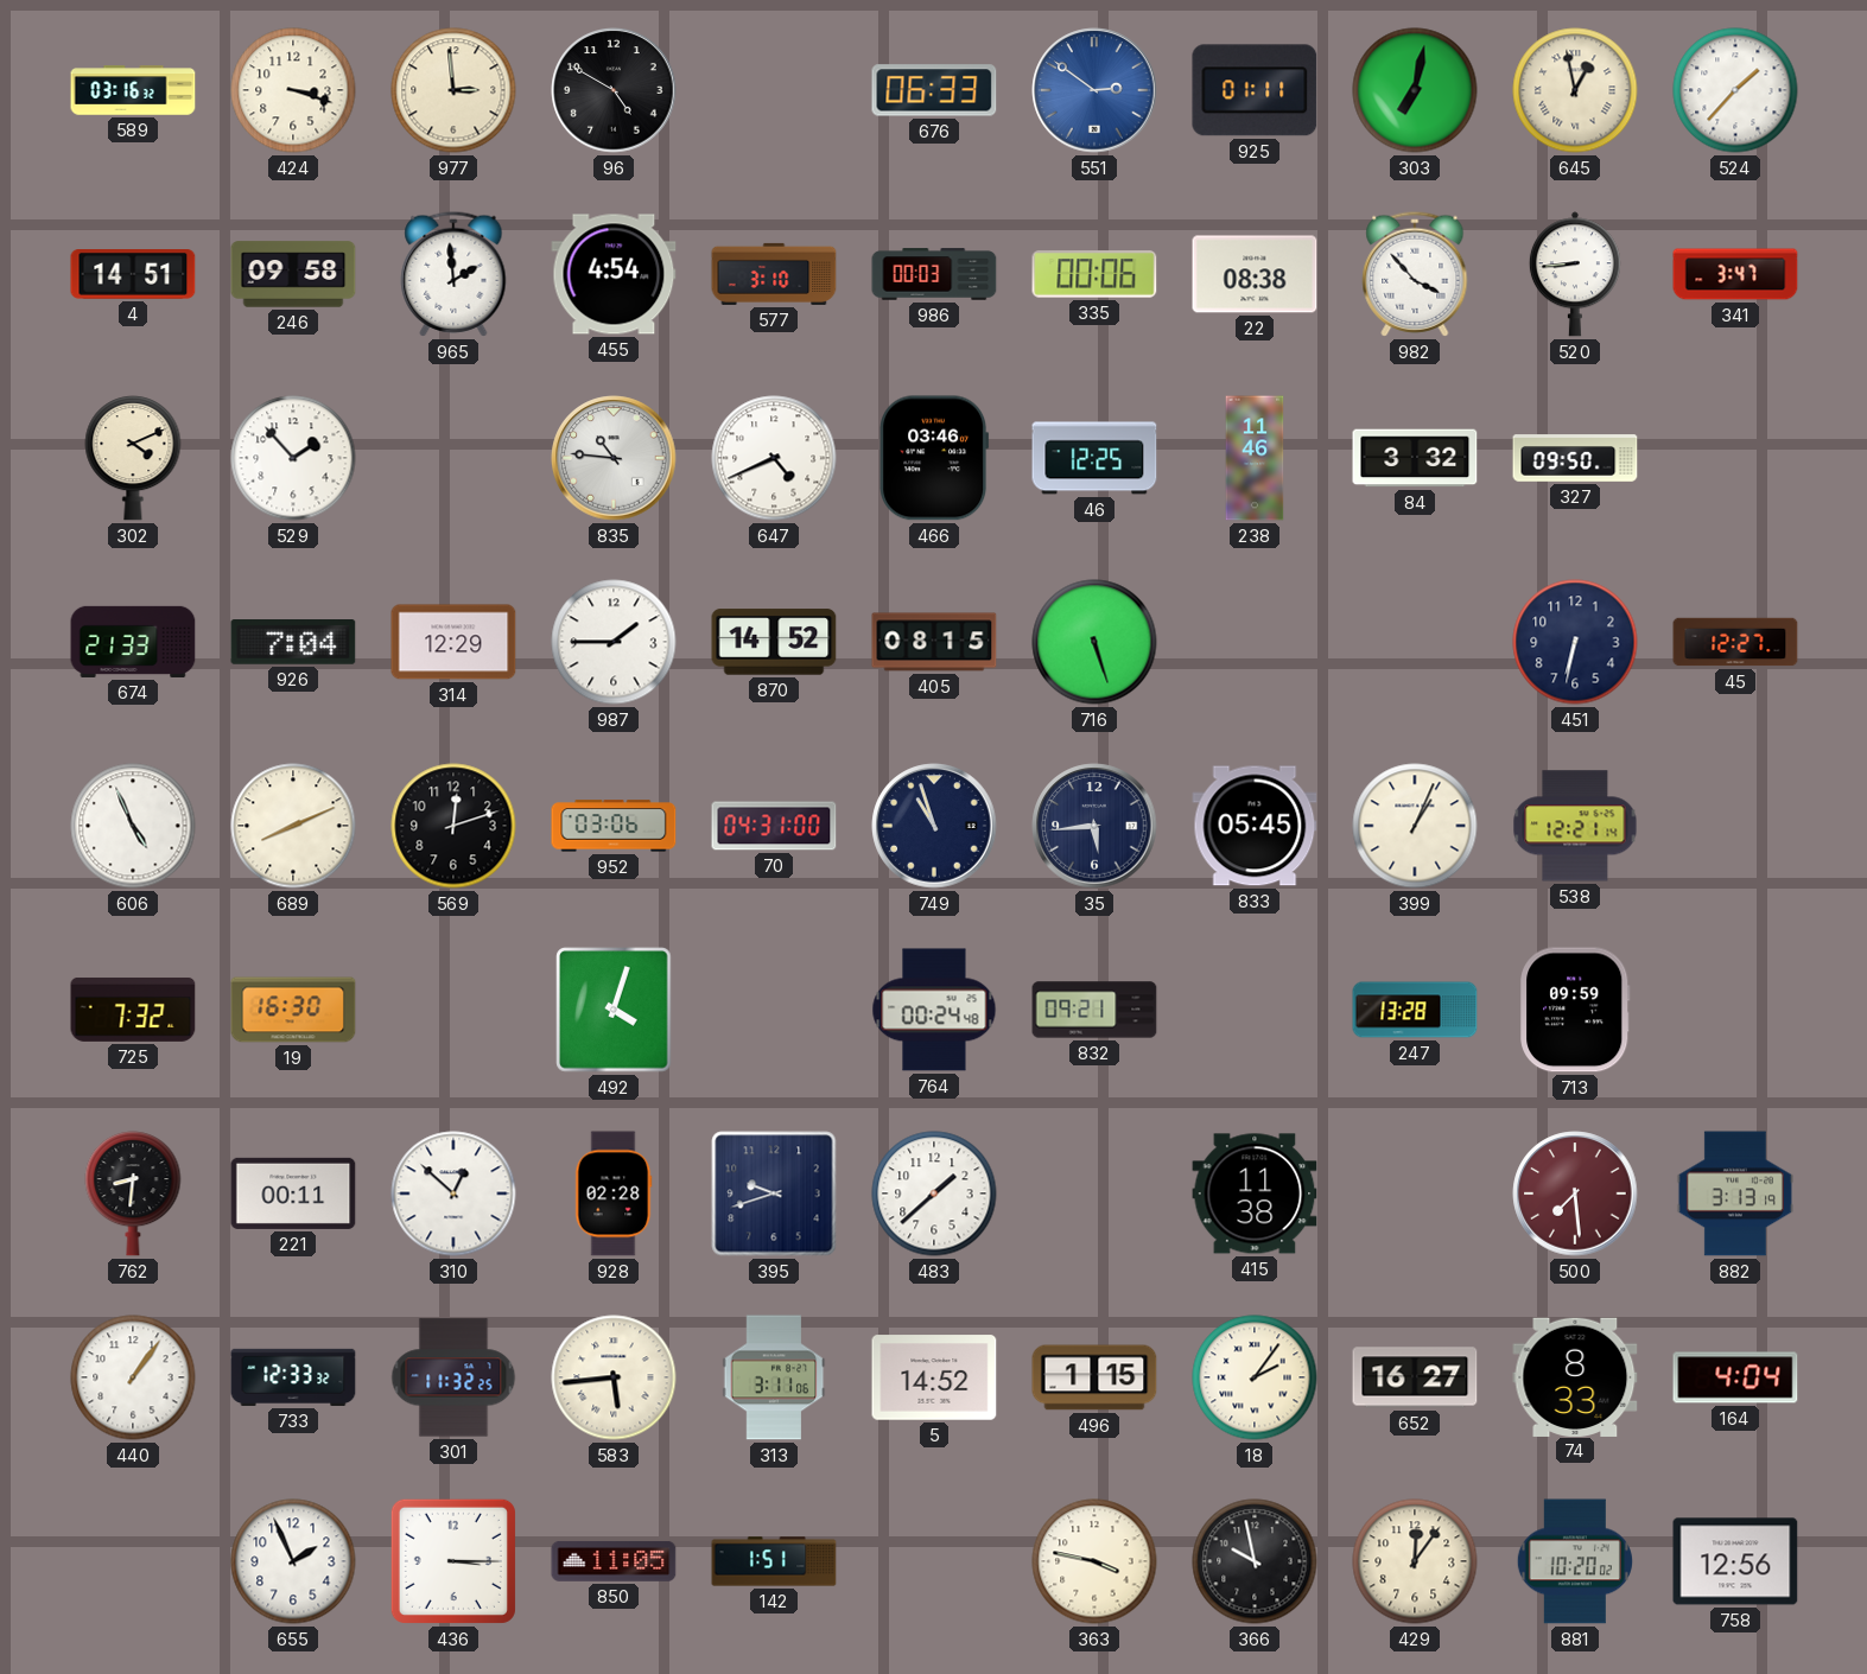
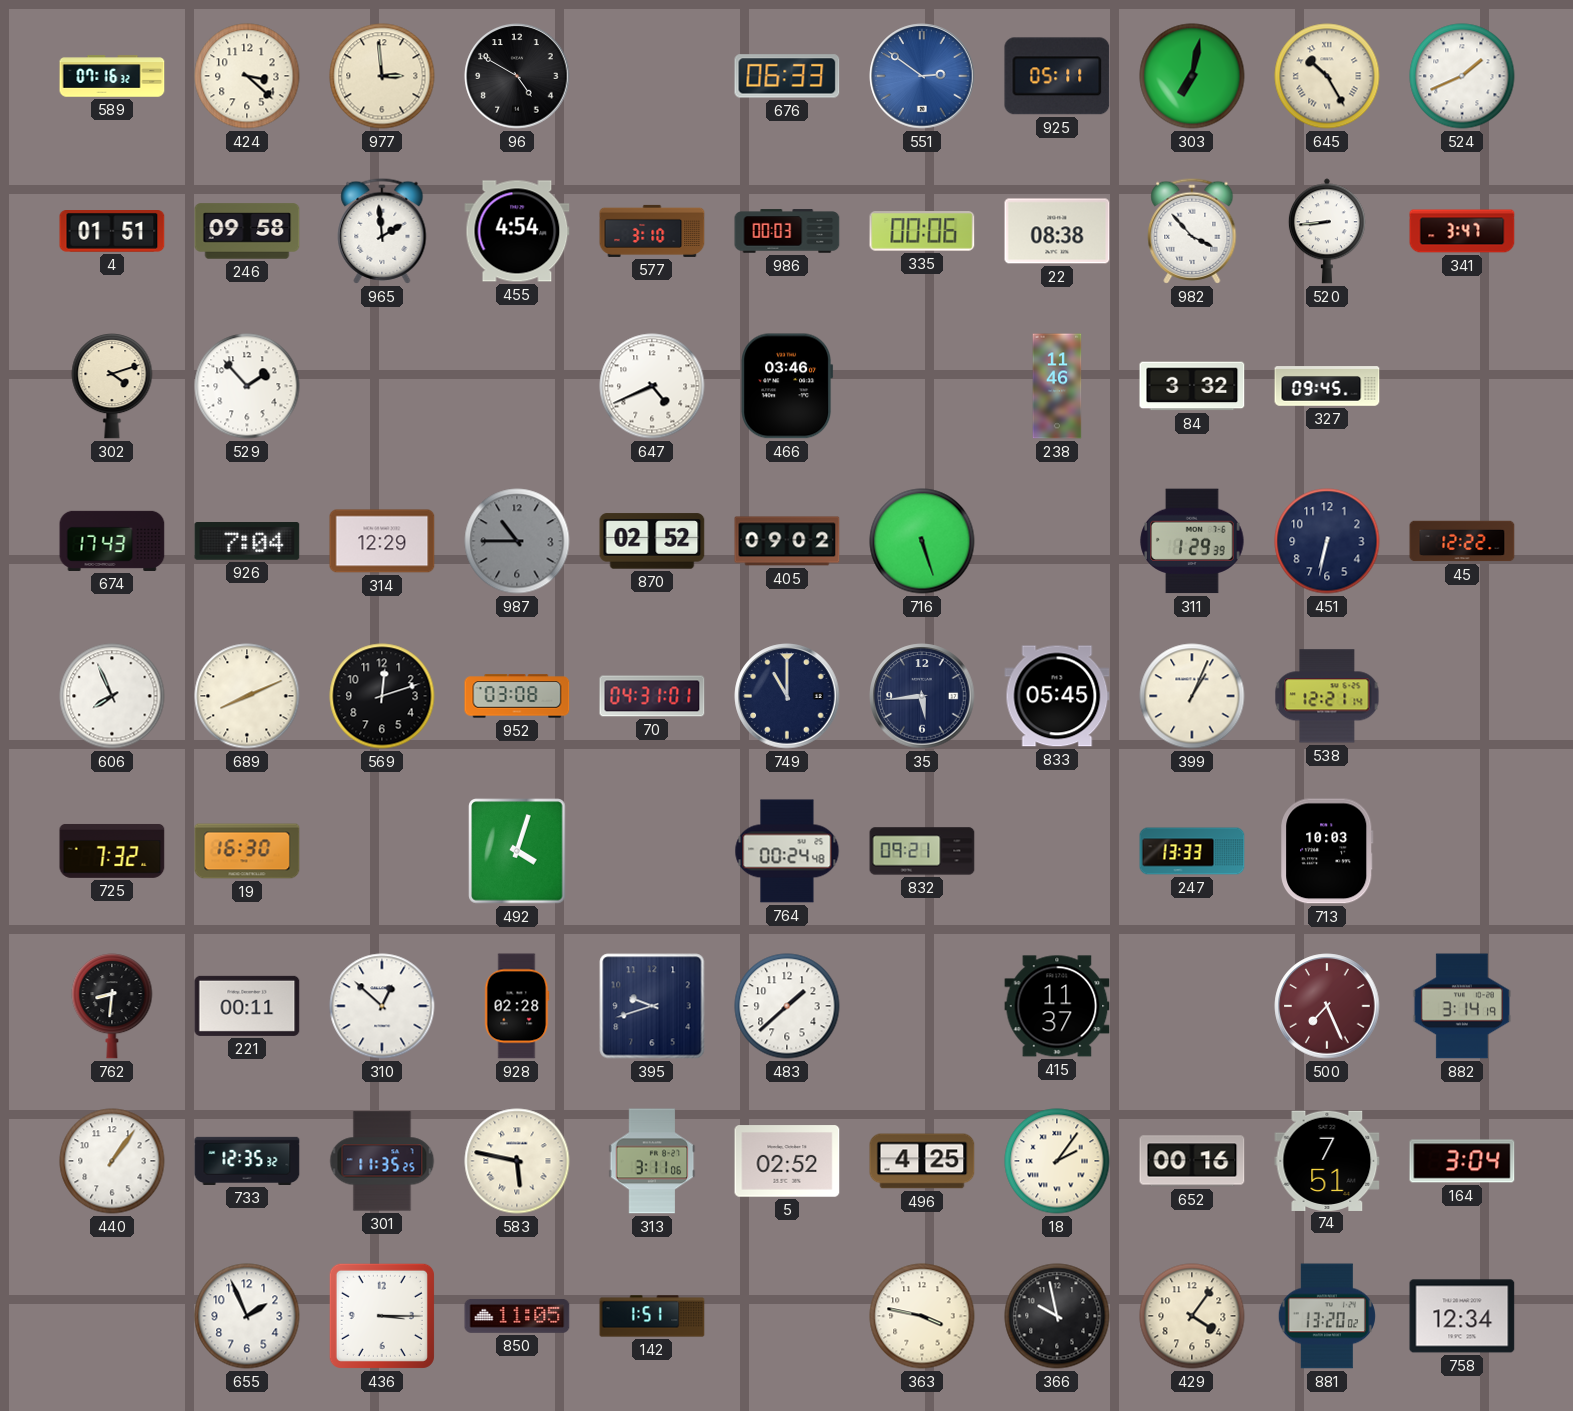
589: 03:16 -> 07:16
424: 3:18 -> 3:22
925: 01:11 -> 05:11
645: 12:58 -> 10:25
524: 1:37 -> 1:41
4: 14:51 -> 01:51
302: 4:11 -> 4:12
835: 10:46 -> none
46: 12:25 -> none
327: 09:50 -> 09:45
674: 21:33 -> 17:43
987: 1:45 -> 10:45
987 dial: white -> grey
870: 14:52 -> 02:52
405: 08:15 -> 09:02
311: none -> 1:29
45: 12:27 -> 12:22
606: 4:56 -> 7:56
952: 03:06 -> 03:08
70: 04:31:00 -> 04:31:01
749: 10:57 -> 11:00
247: 13:28 -> 13:33
713: 09:59 -> 10:03
415: 11:38 -> 11:37
500: 7:29 -> 7:26
882: 3:13 -> 3:14
733: 12:33 -> 12:35
301: 11:32 -> 11:35
583: 5:44 -> 5:47
5: 14:52 -> 02:52
496: 1:15 -> 4:25
652: 16:27 -> 00:16
74: 8:33 -> 7:51
164: 4:04 -> 3:04
429: 12:06 -> 4:06
881: 10:20 -> 13:20
758: 12:56 -> 12:34
